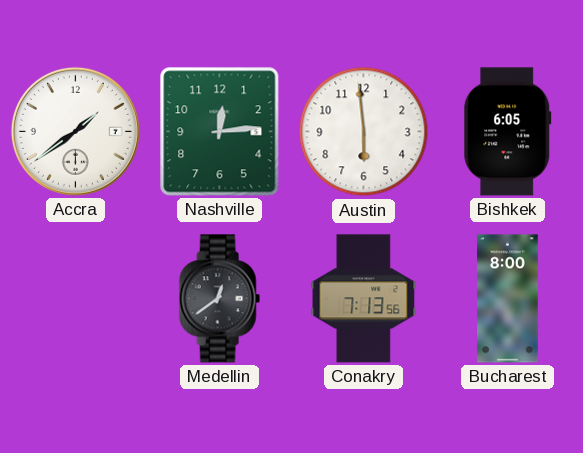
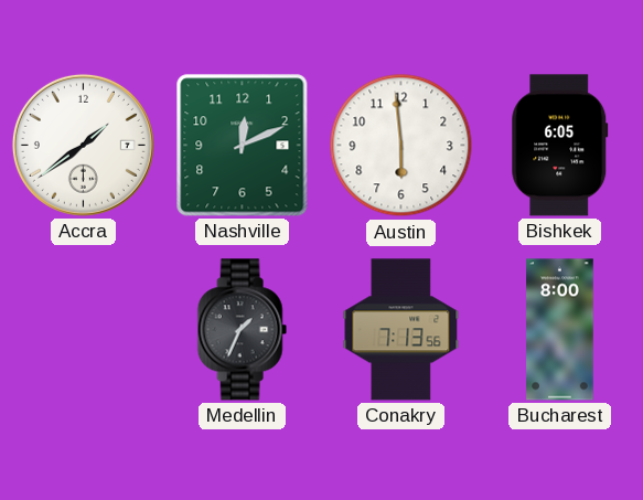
Nashville: 12:14 -> 12:11
Medellin: 12:39 -> 1:34
